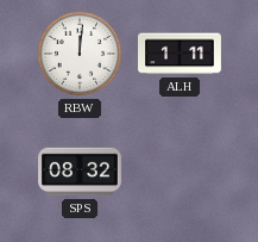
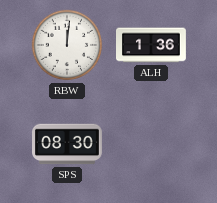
ALH: 1:11 -> 1:36
SPS: 08:32 -> 08:30
